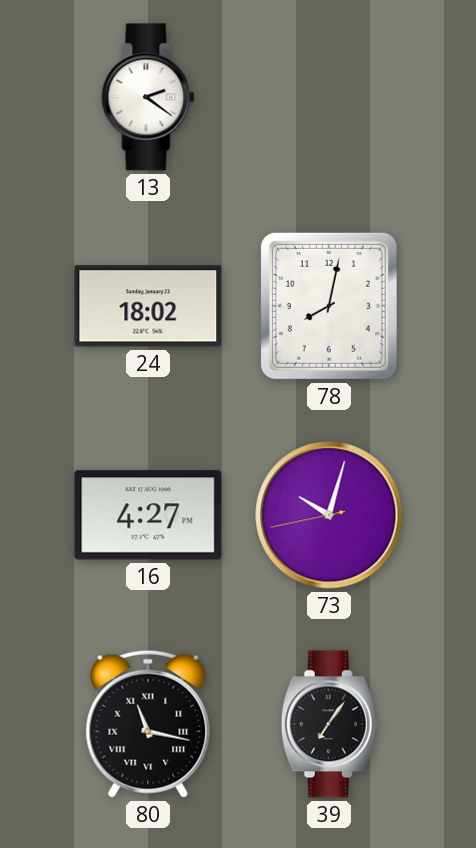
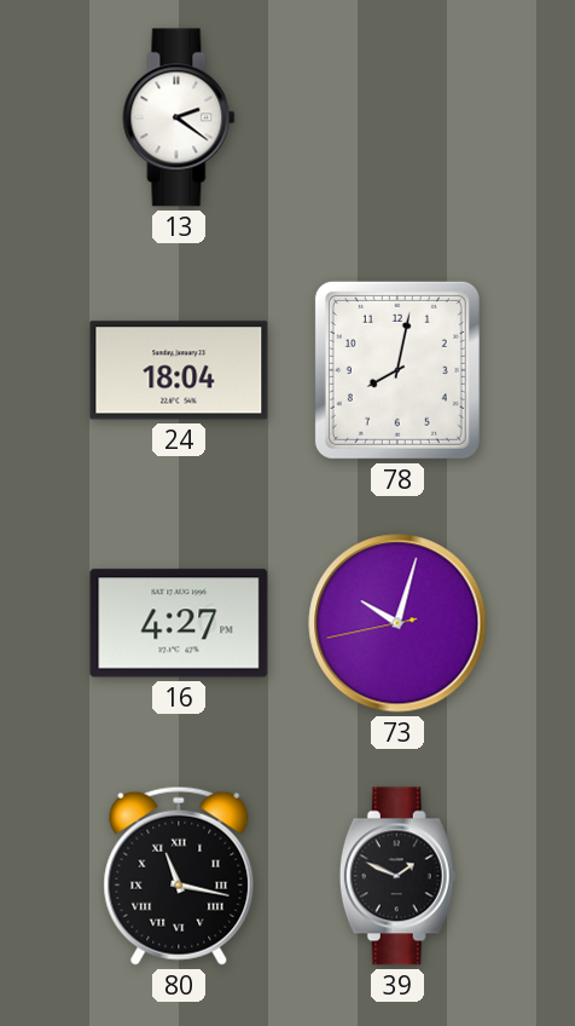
24: 18:02 -> 18:04
39: 7:06 -> 1:49
